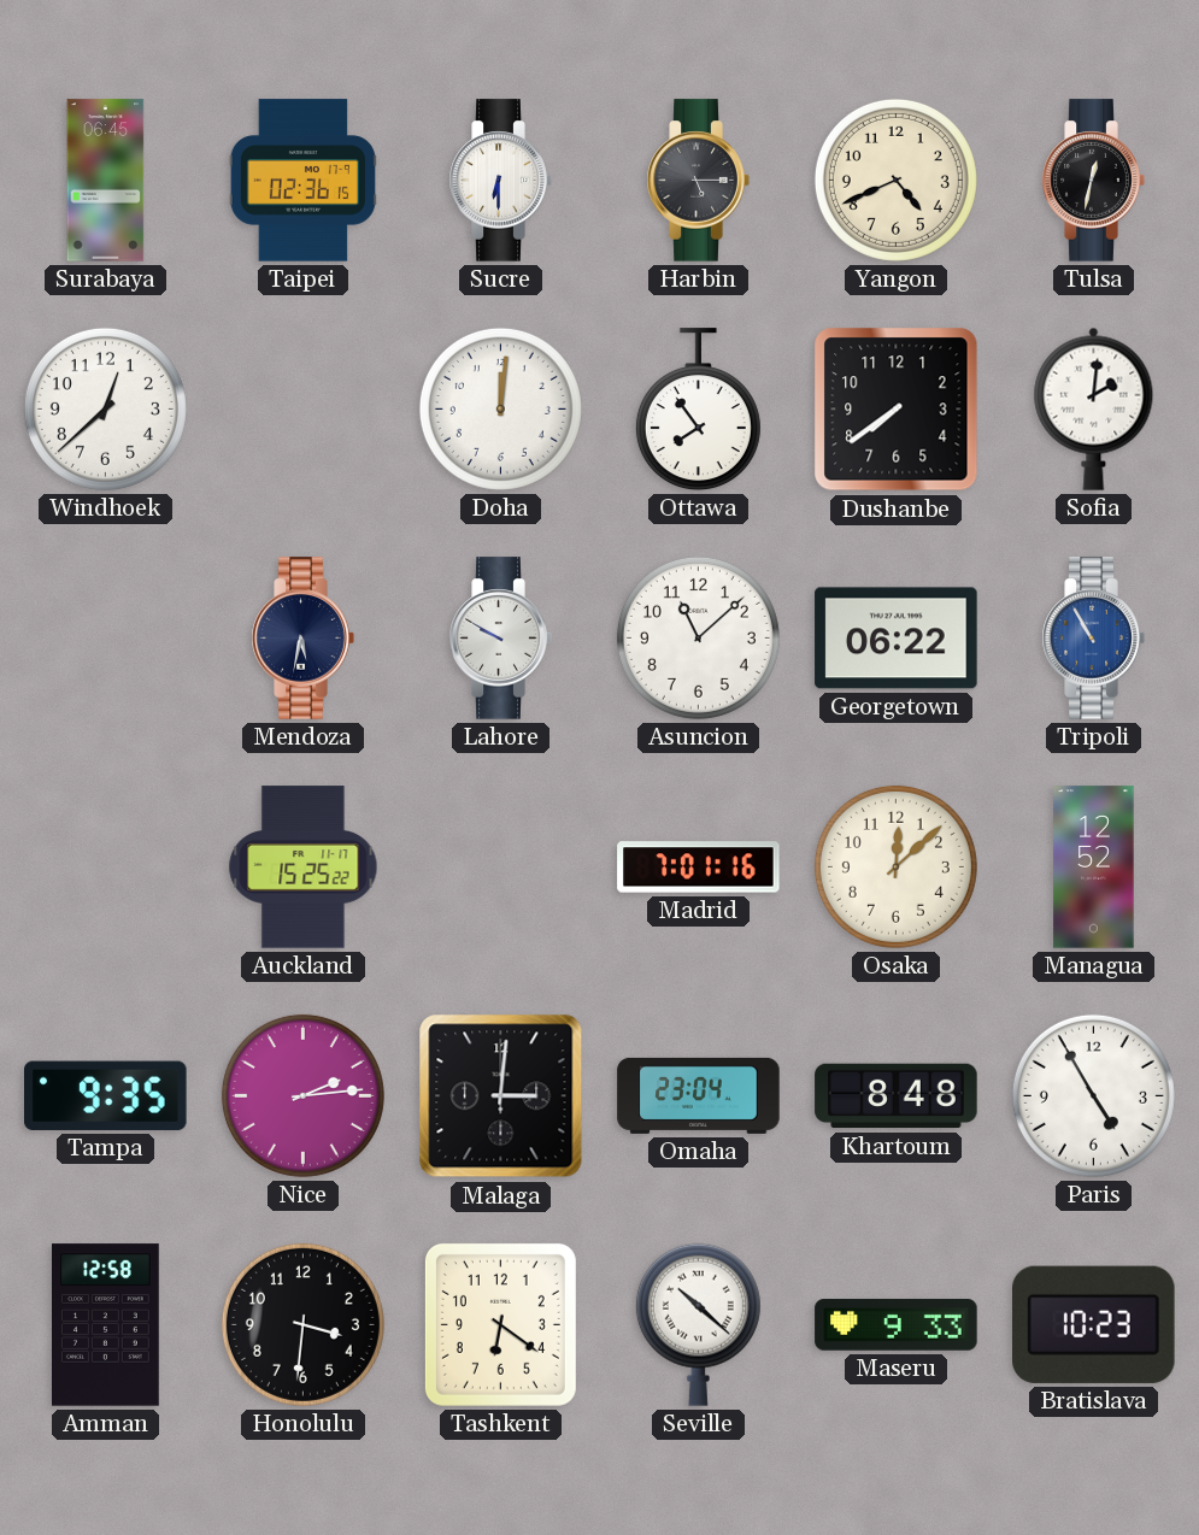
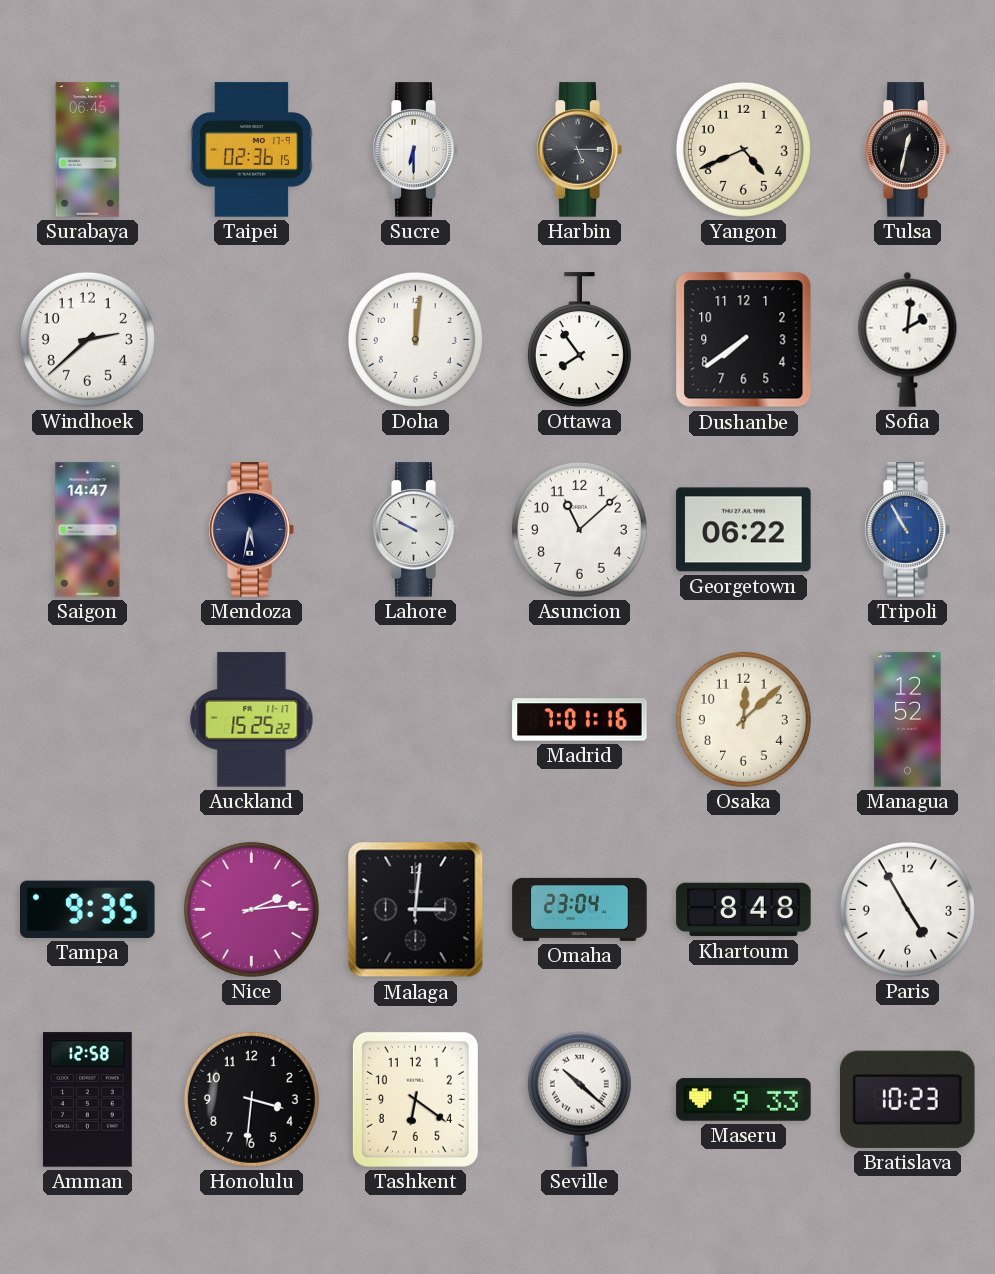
Windhoek: 12:38 -> 2:38
Saigon: none -> 14:47
